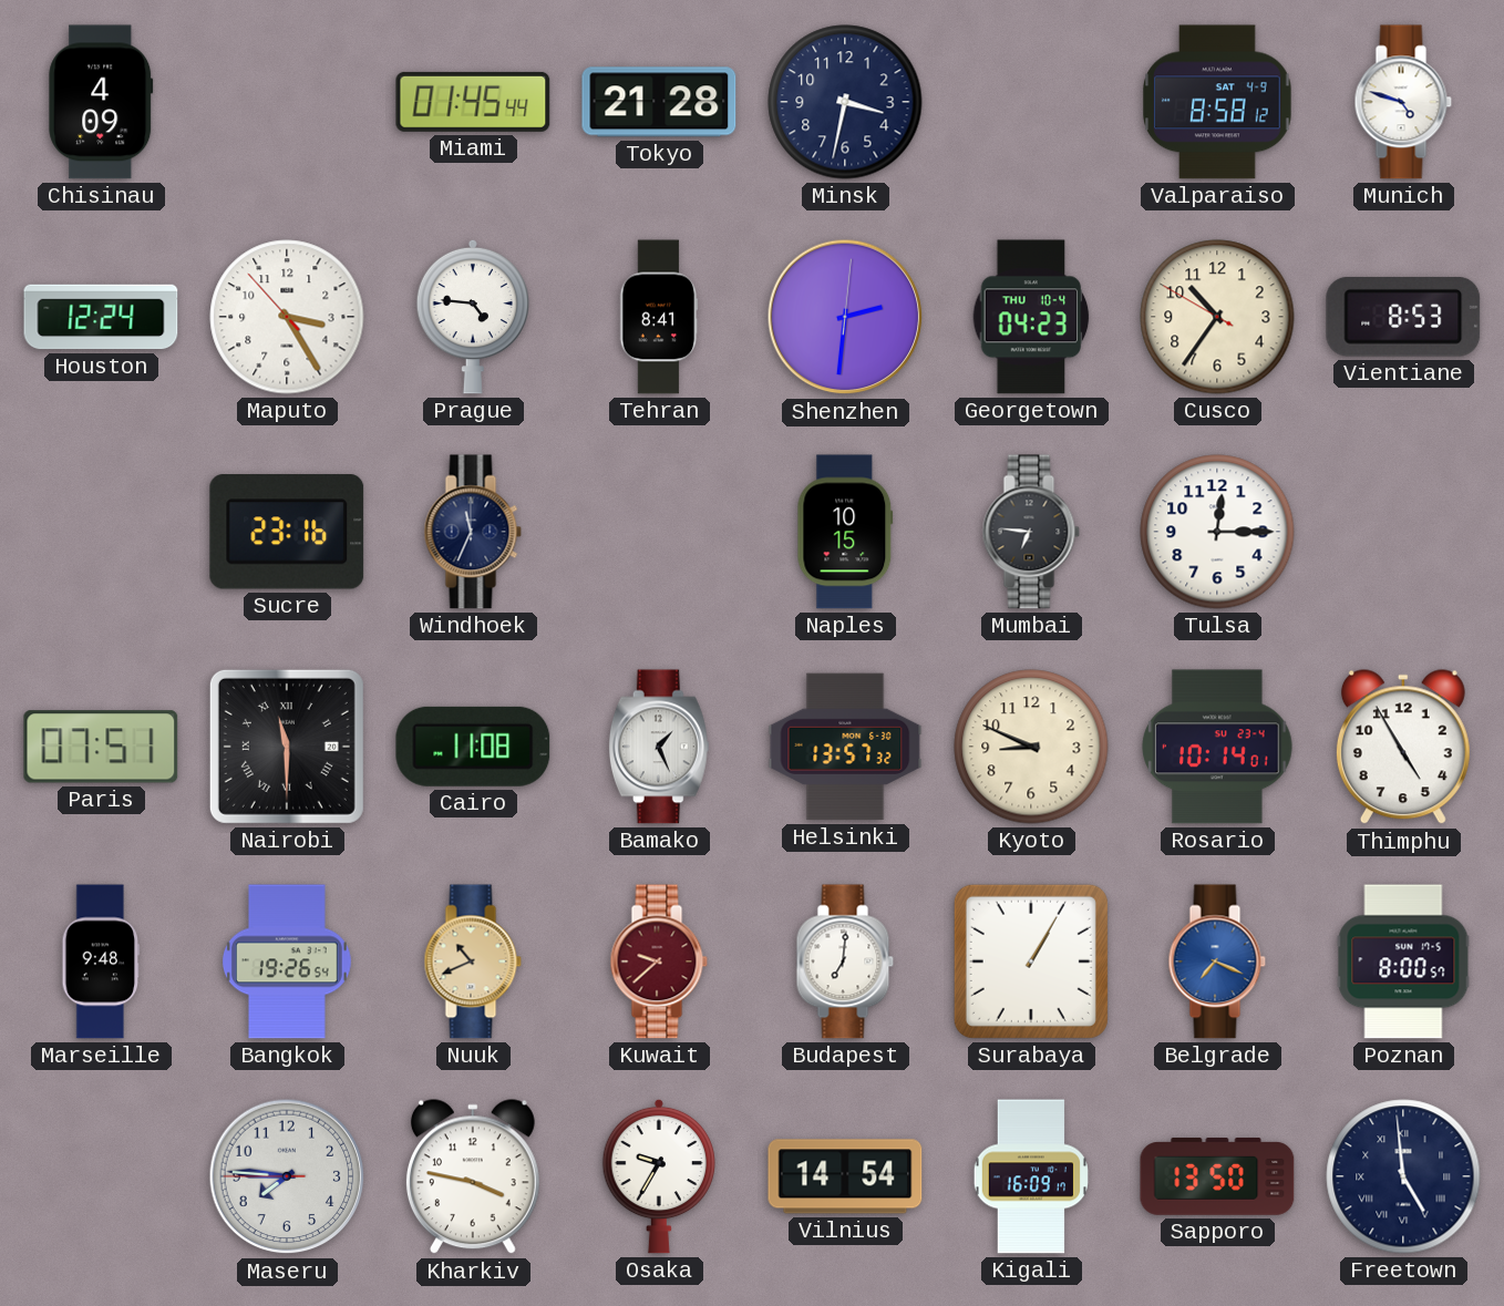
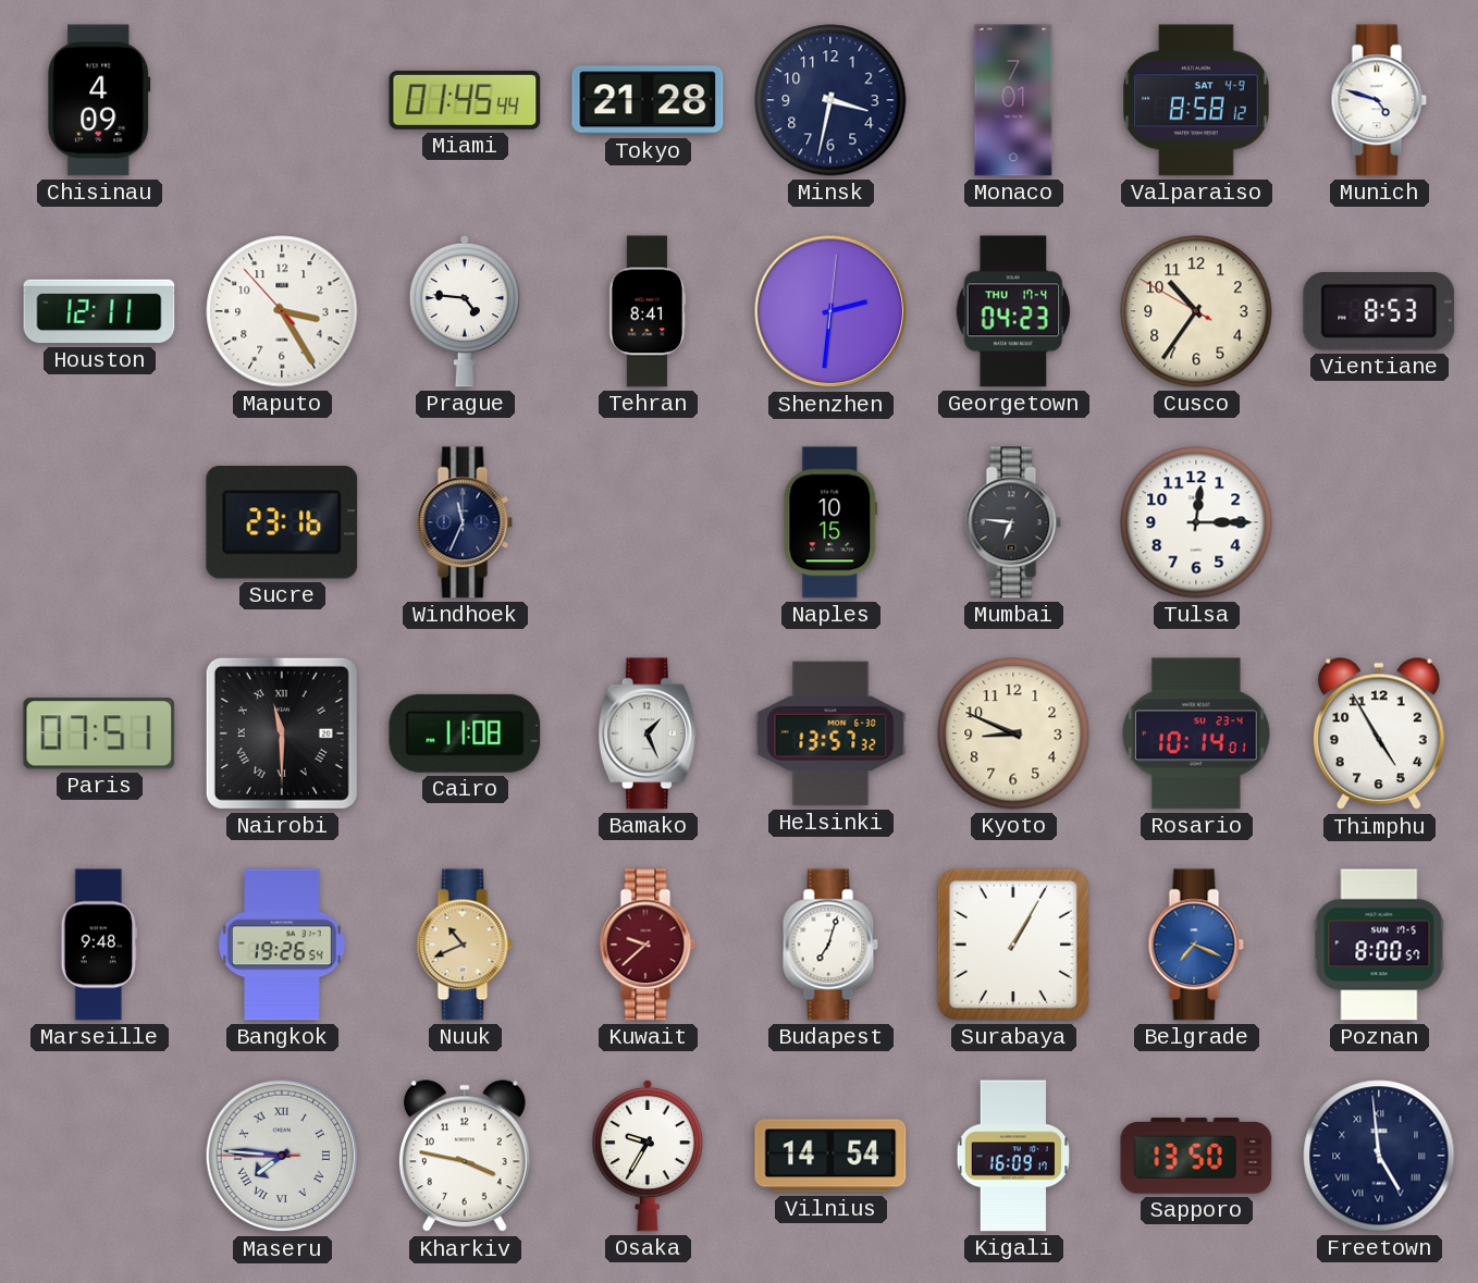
Monaco: none -> 7:01
Houston: 12:24 -> 12:11
Georgetown date: THU 10-4 -> THU 17-4
Budapest: 7:01 -> 7:03
Maseru numerals: Arabic -> Roman
